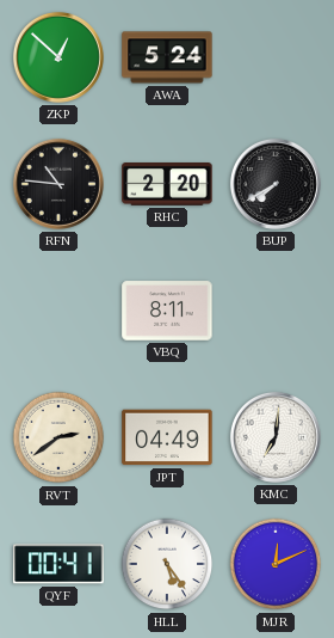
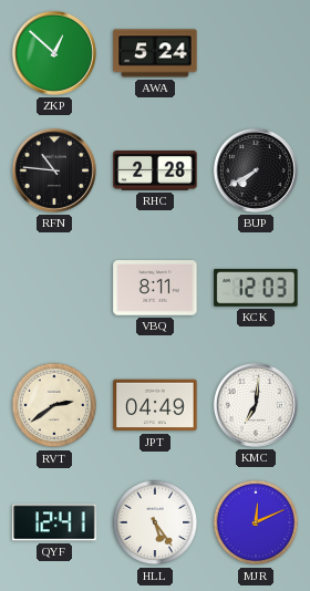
RHC: 2:20 -> 2:28
KCK: none -> 12:03
QYF: 00:41 -> 12:41
